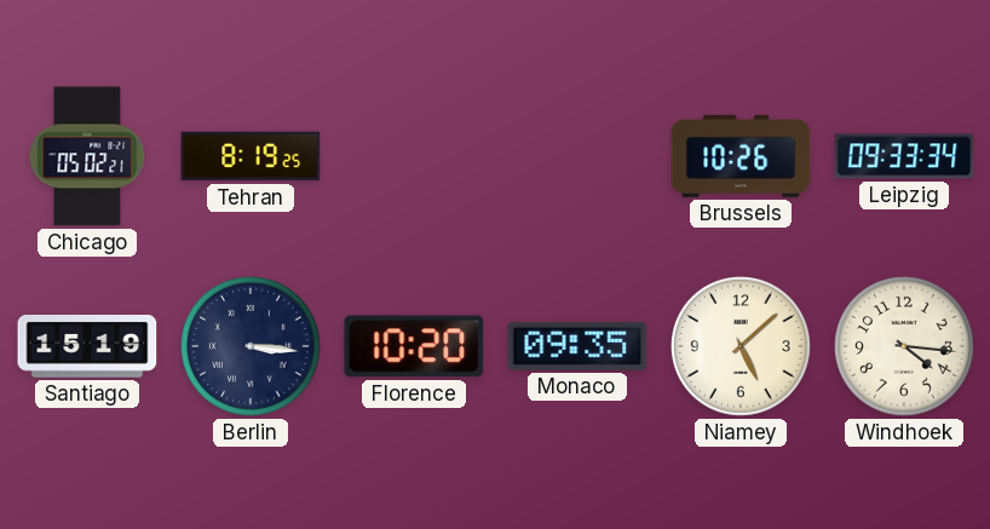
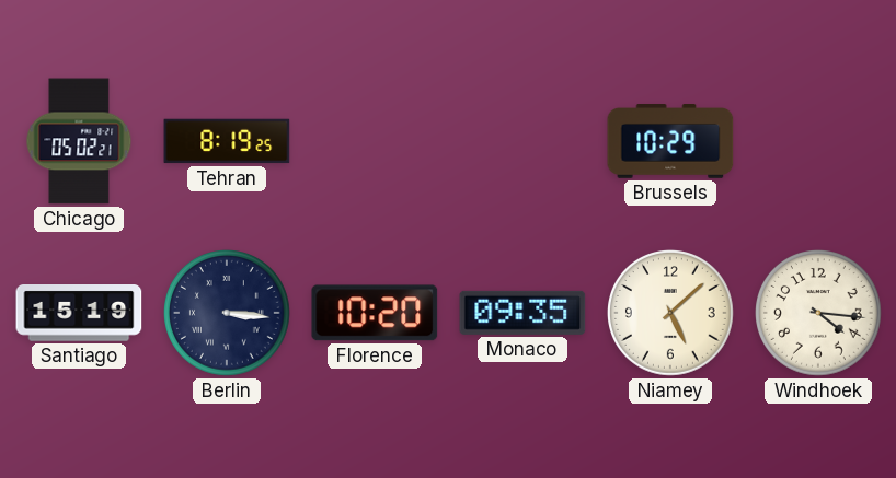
Brussels: 10:26 -> 10:29
Leipzig: 09:33 -> none
